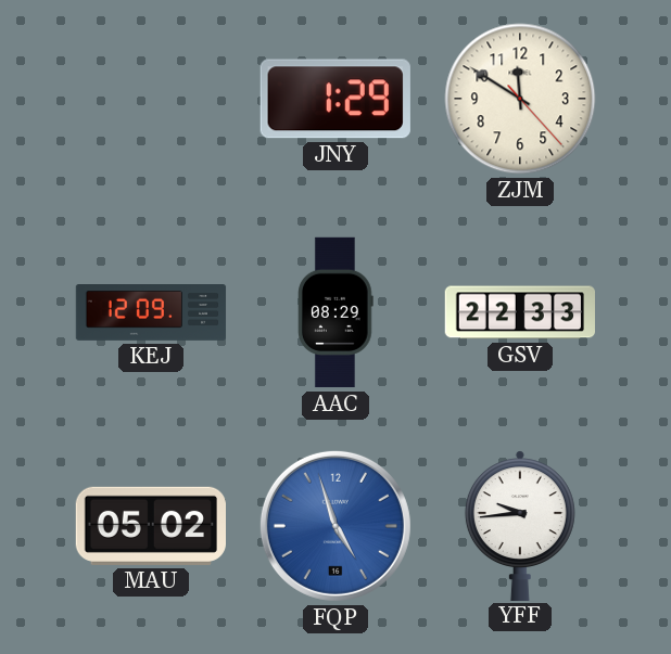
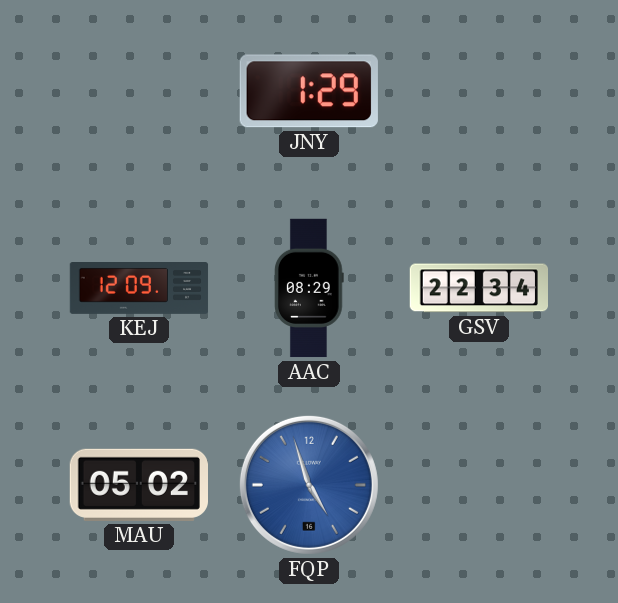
ZJM: 11:50 -> none
GSV: 22:33 -> 22:34
YFF: 9:44 -> none
